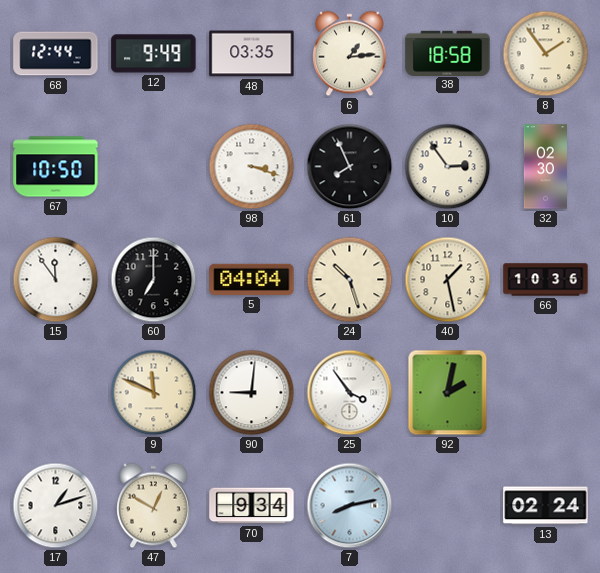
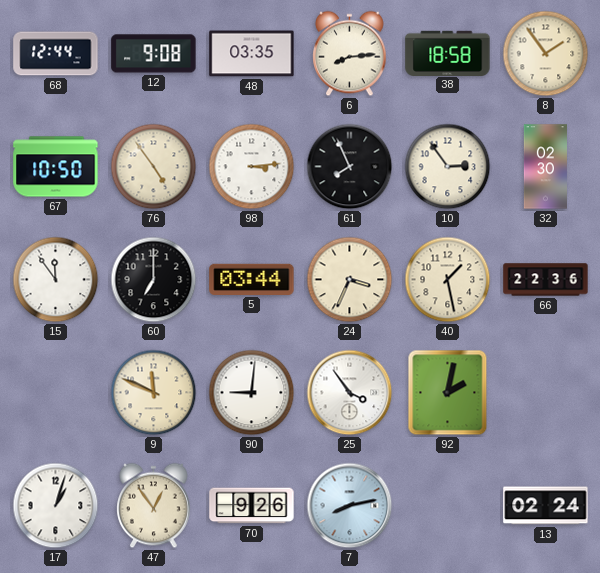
12: 9:49 -> 9:08
6: 1:14 -> 8:14
76: none -> 4:54
98: 3:18 -> 3:14
5: 04:04 -> 03:44
24: 10:27 -> 3:34
66: 10:36 -> 22:36
17: 1:12 -> 1:03
47: 12:50 -> 12:54
70: 9:34 -> 9:26
